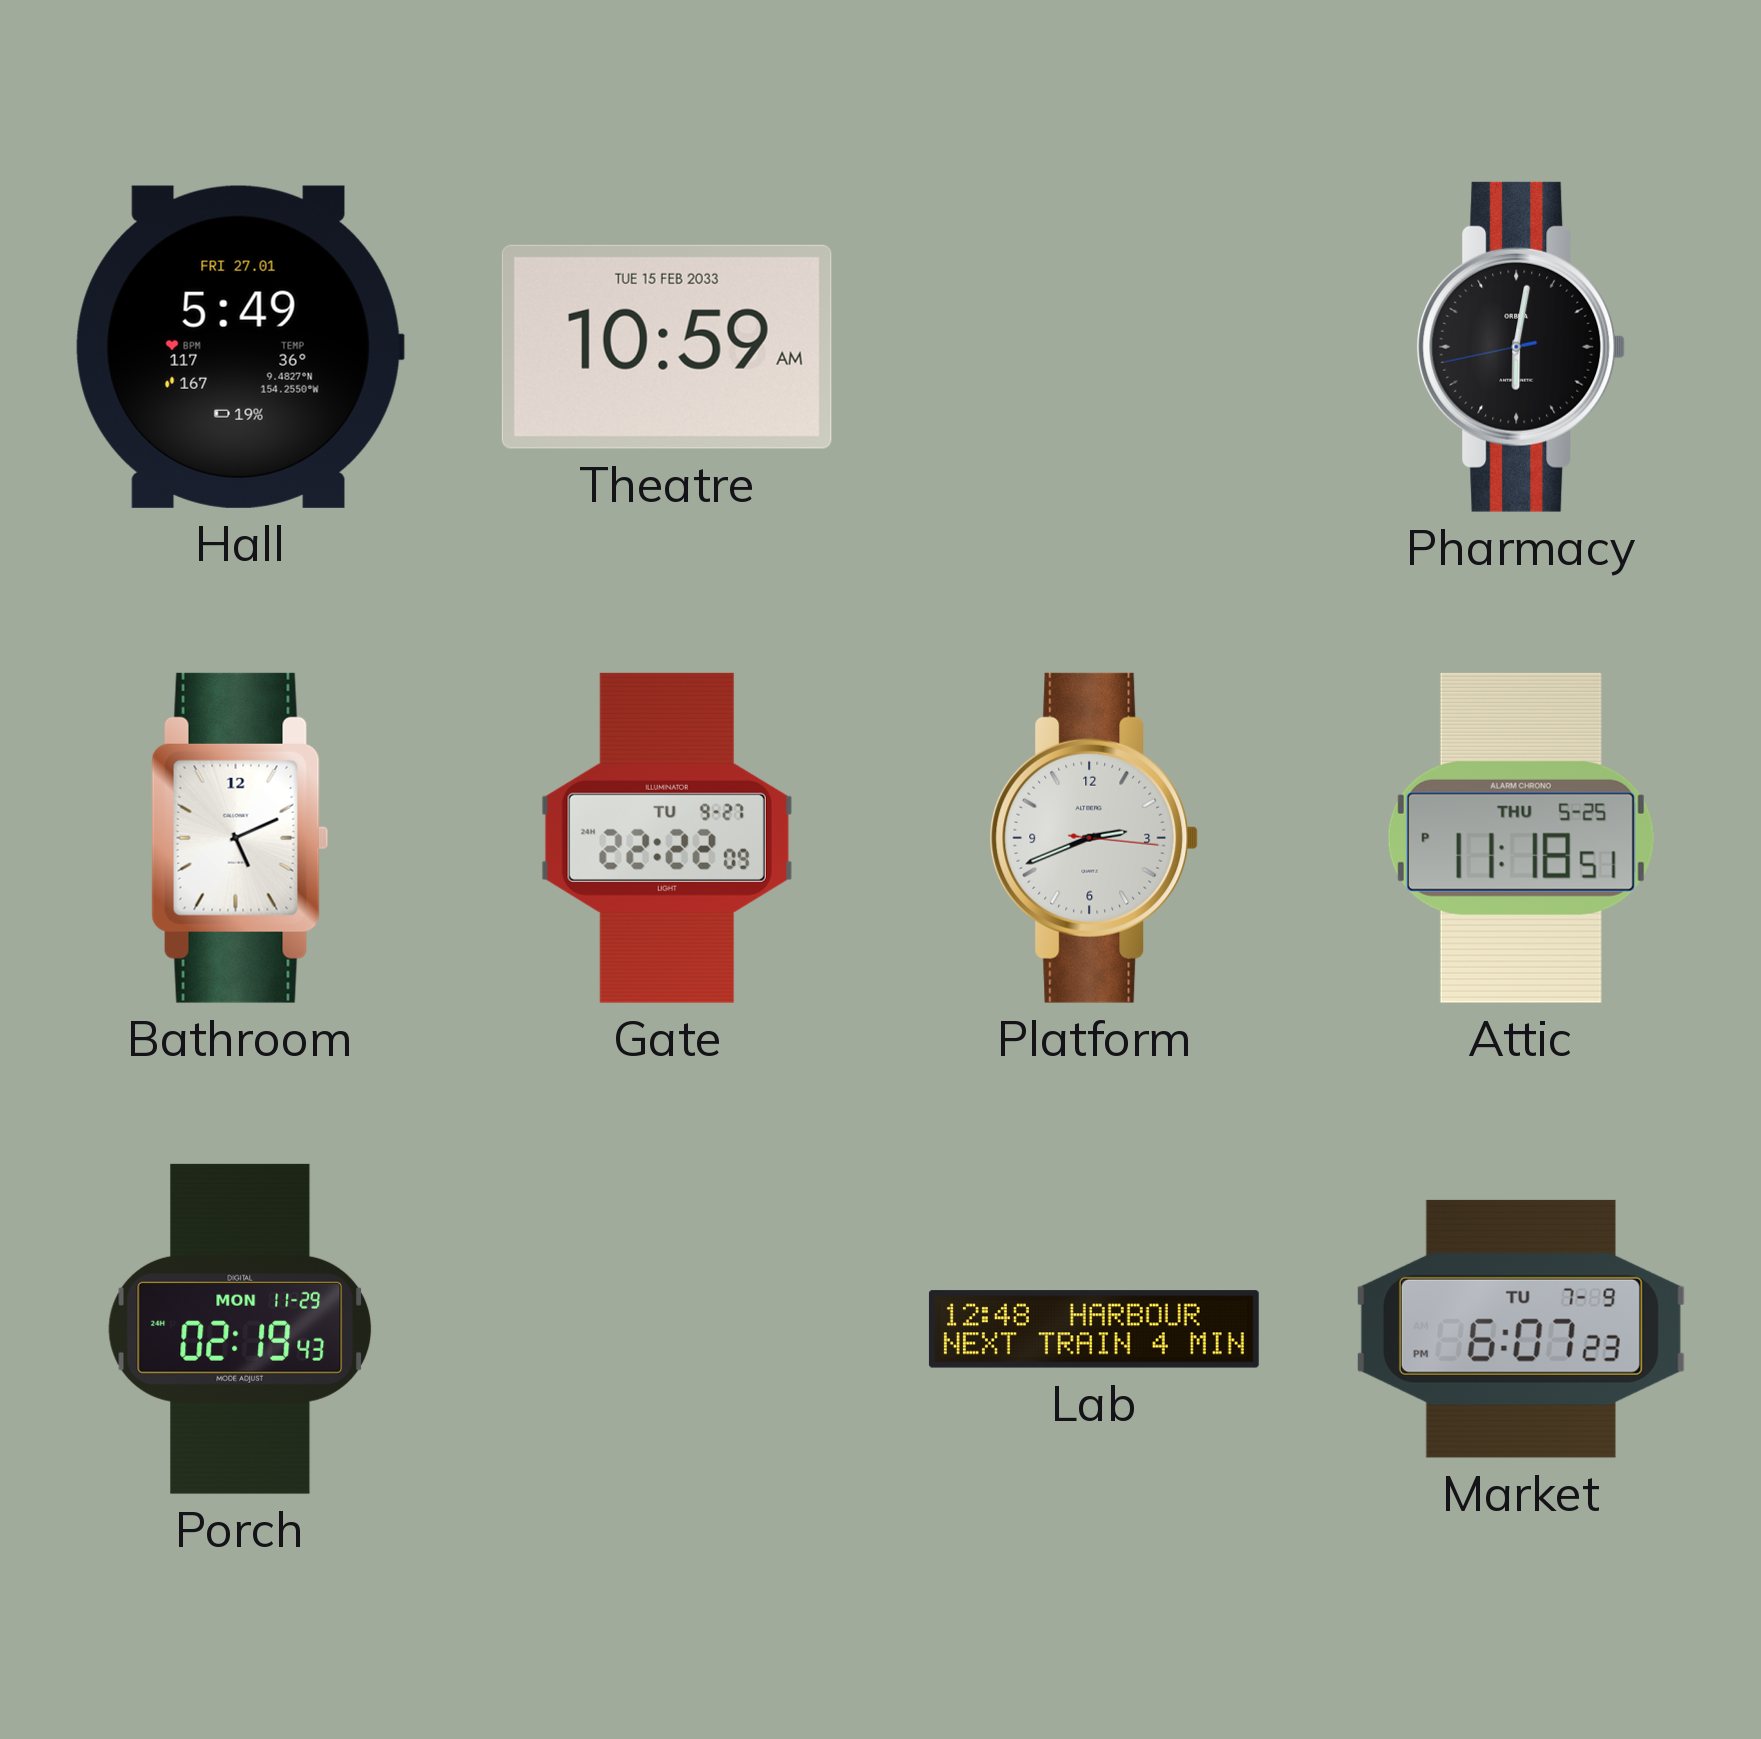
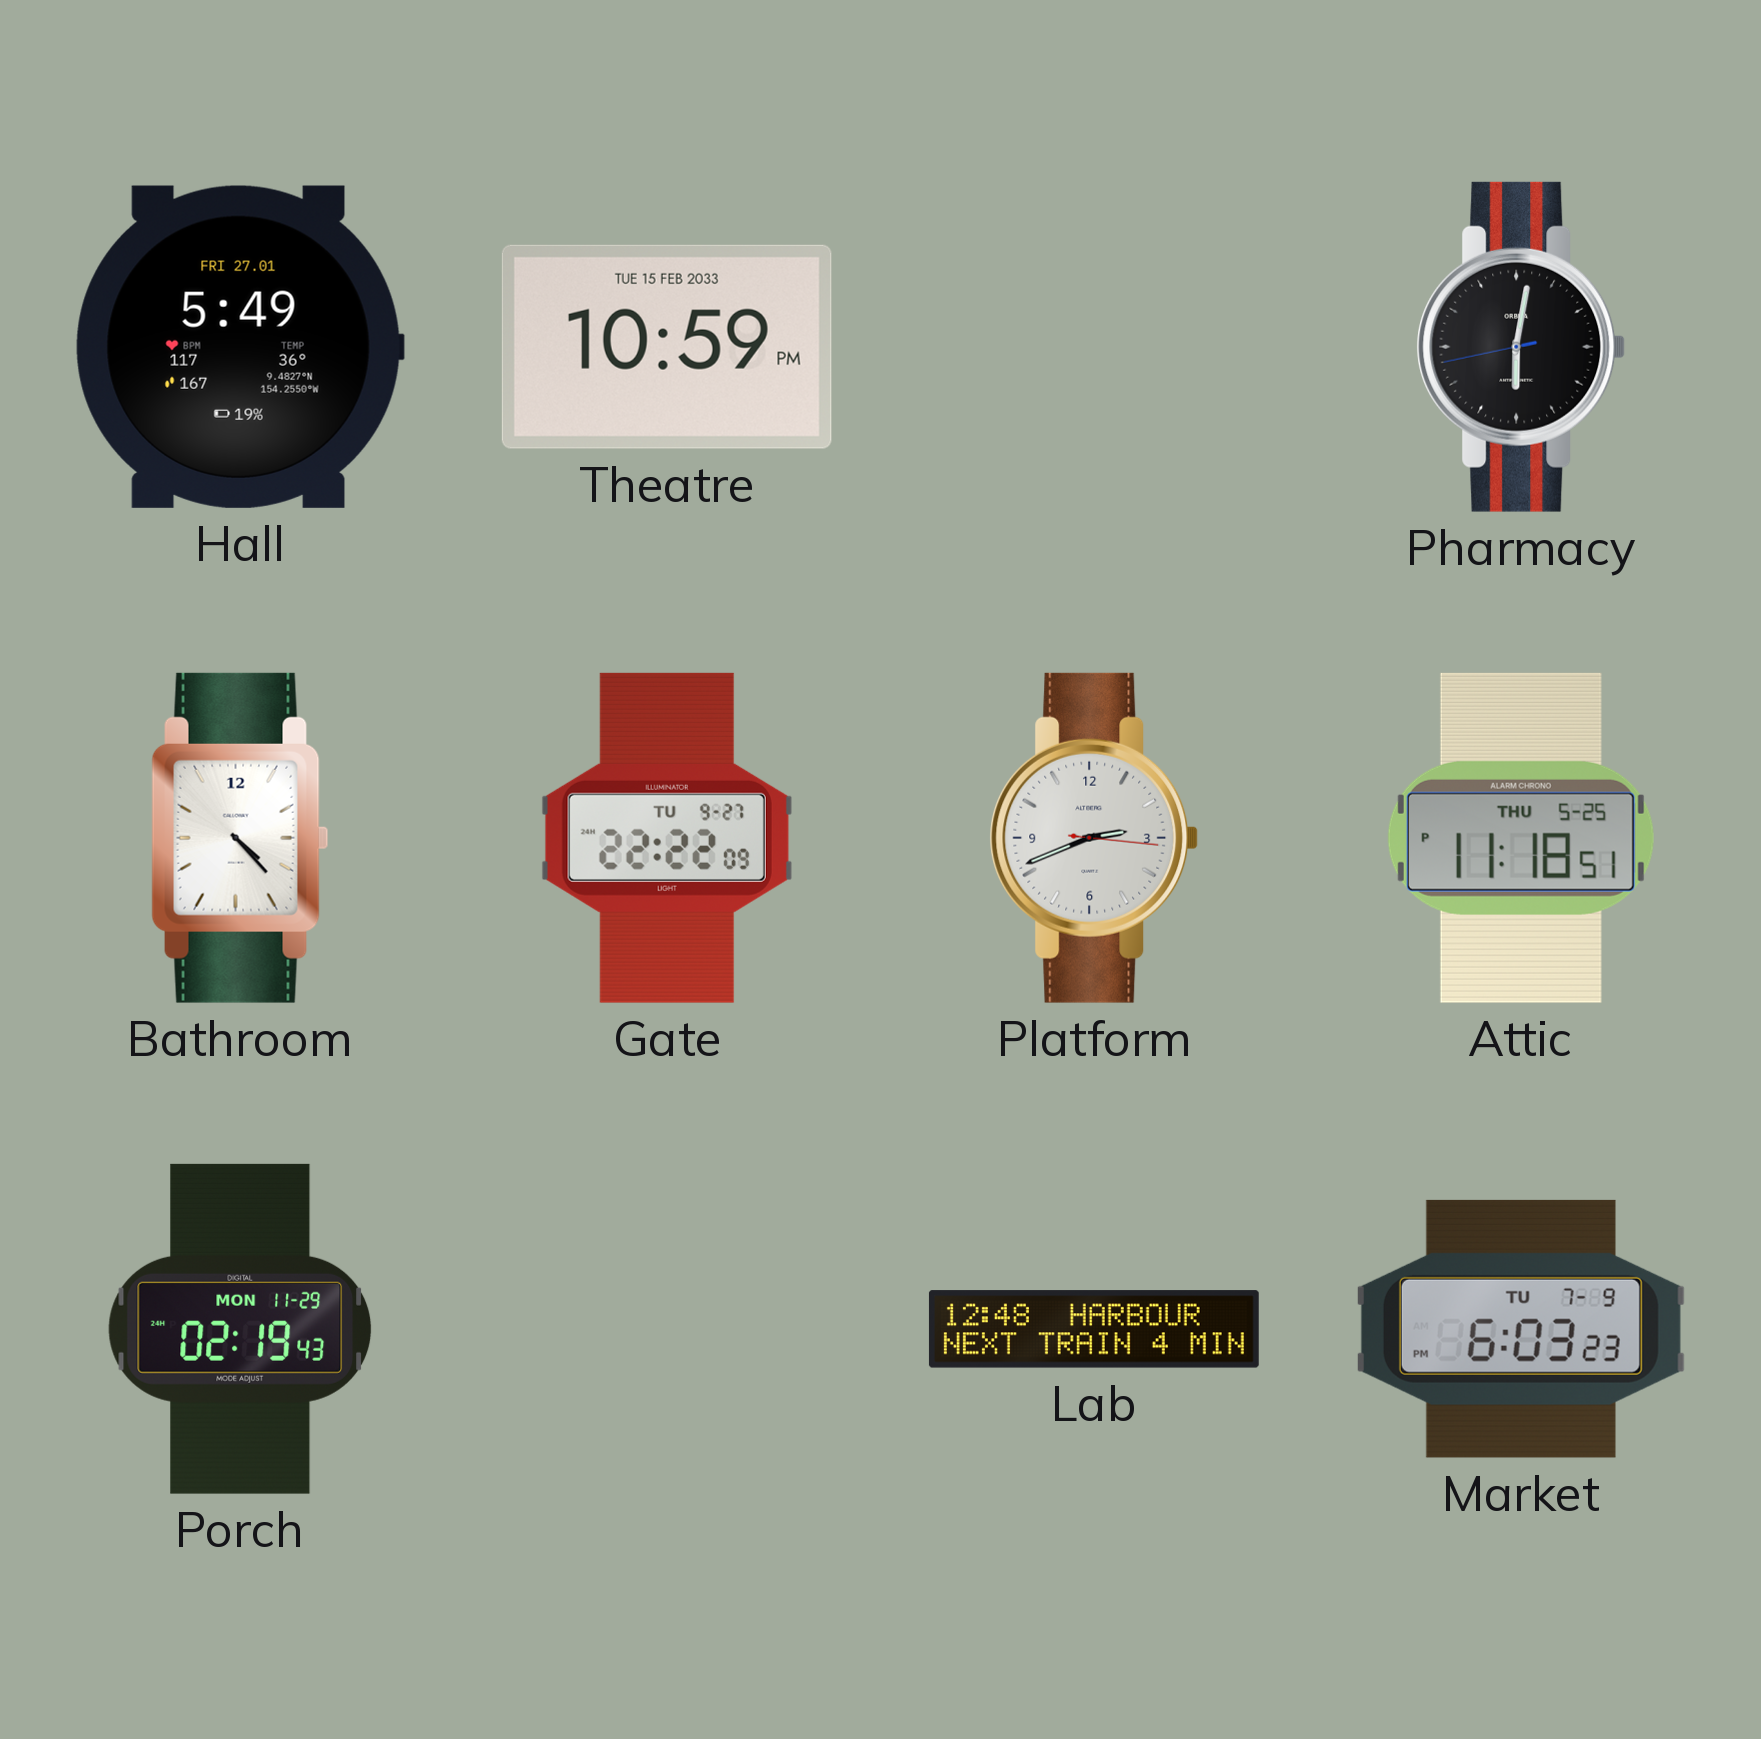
Theatre: 10:59 AM -> 10:59 PM
Bathroom: 5:11 -> 4:23
Market: 6:07 -> 6:03
